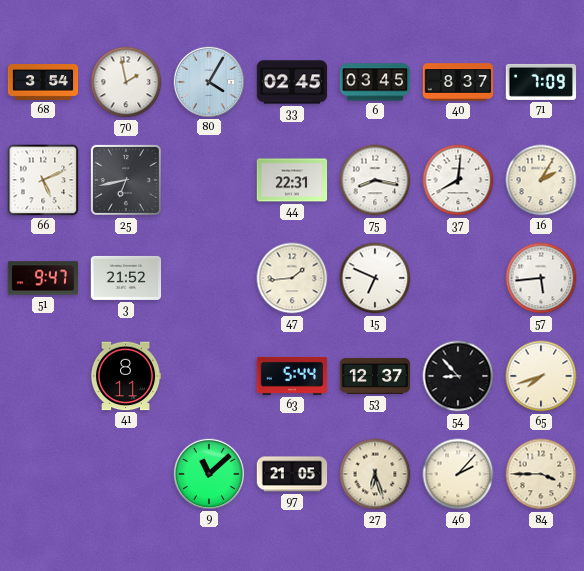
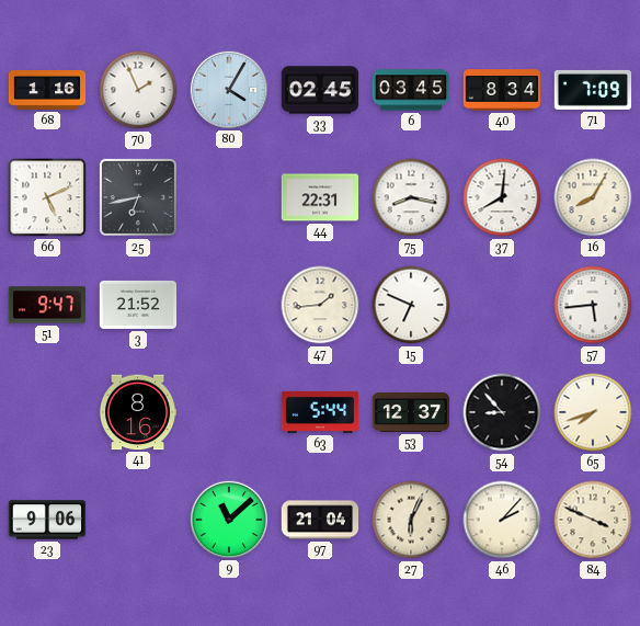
68: 3:54 -> 1:16
70: 1:58 -> 1:56
40: 8:37 -> 8:34
16: 2:05 -> 8:05
41: 8:11 -> 8:16
23: none -> 9:06
97: 21:05 -> 21:04
27: 6:27 -> 6:04
84: 3:45 -> 3:49
